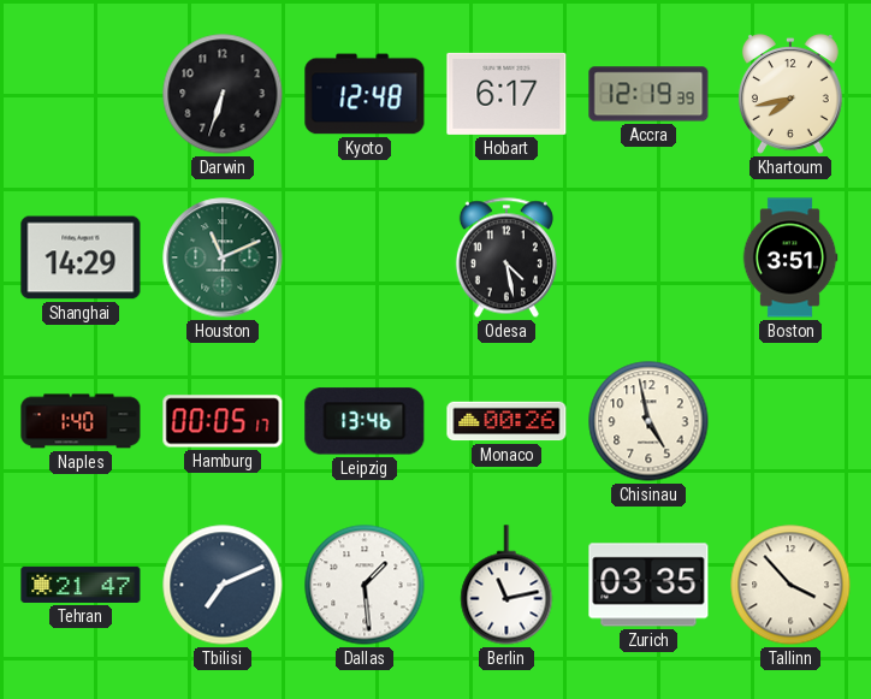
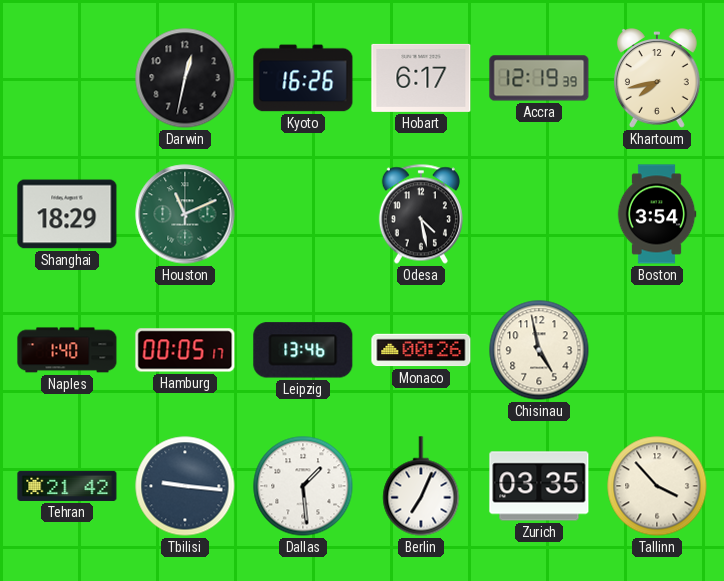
Darwin: 6:33 -> 12:32
Kyoto: 12:48 -> 16:26
Shanghai: 14:29 -> 18:29
Boston: 3:51 -> 3:54
Tehran: 21:47 -> 21:42
Tbilisi: 7:11 -> 9:16
Berlin: 11:13 -> 7:04
